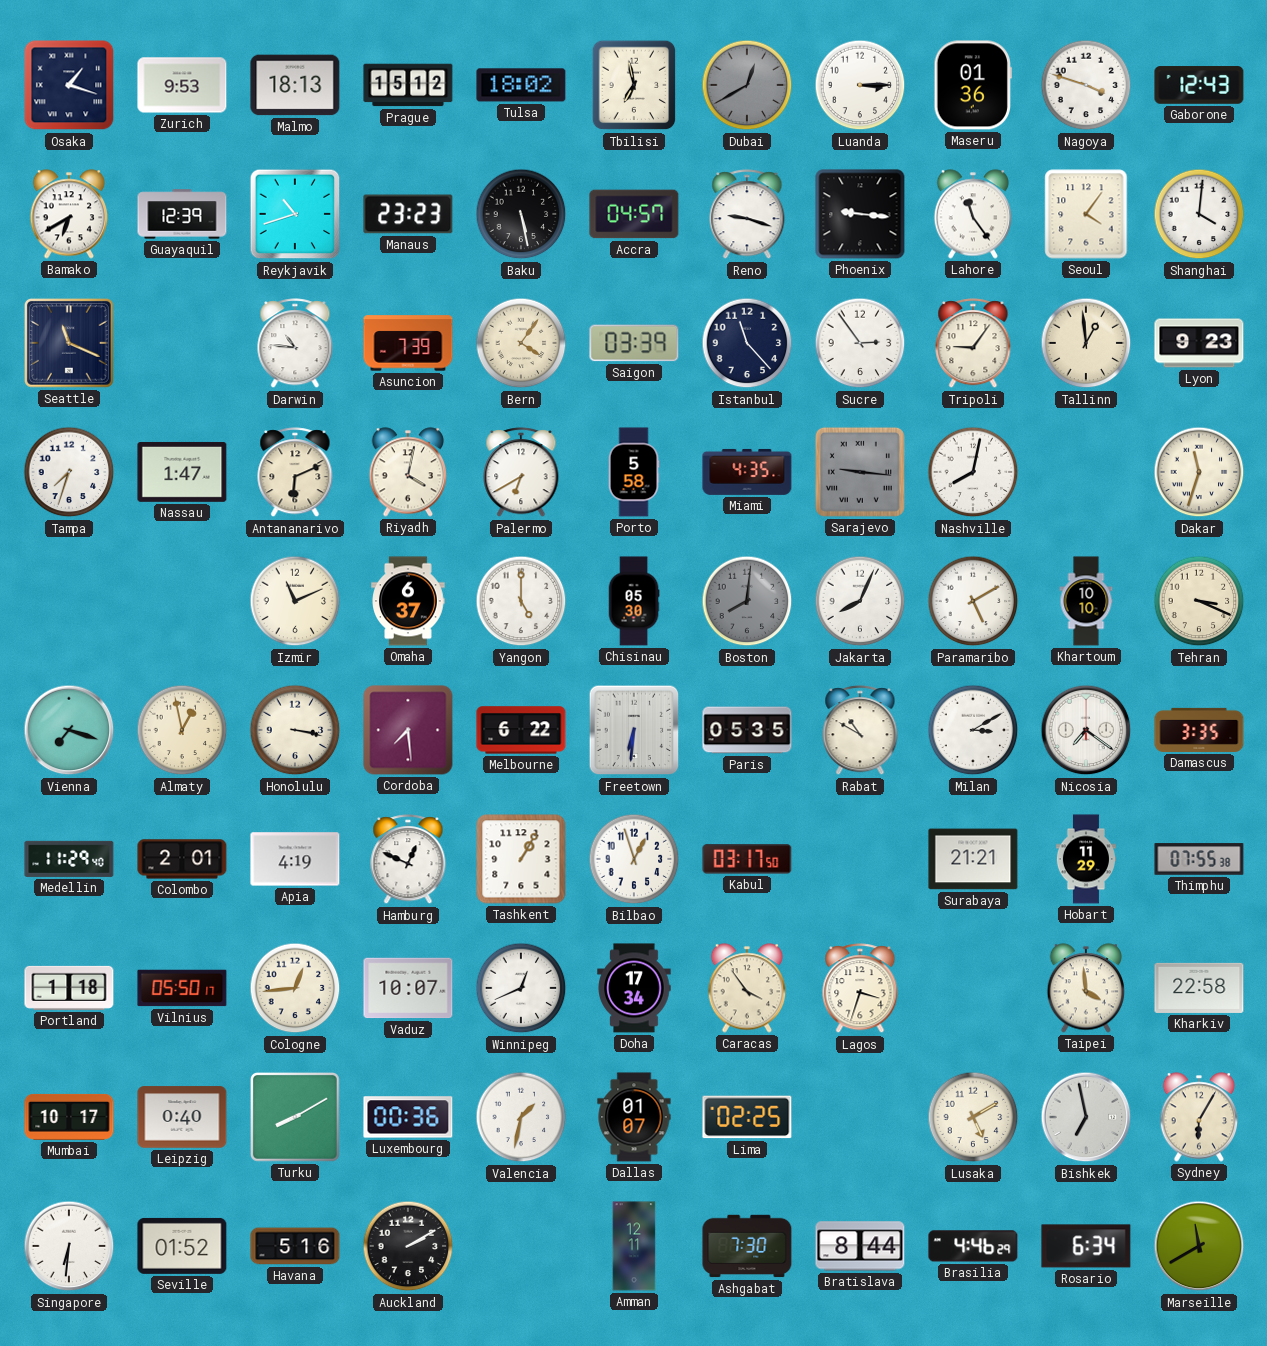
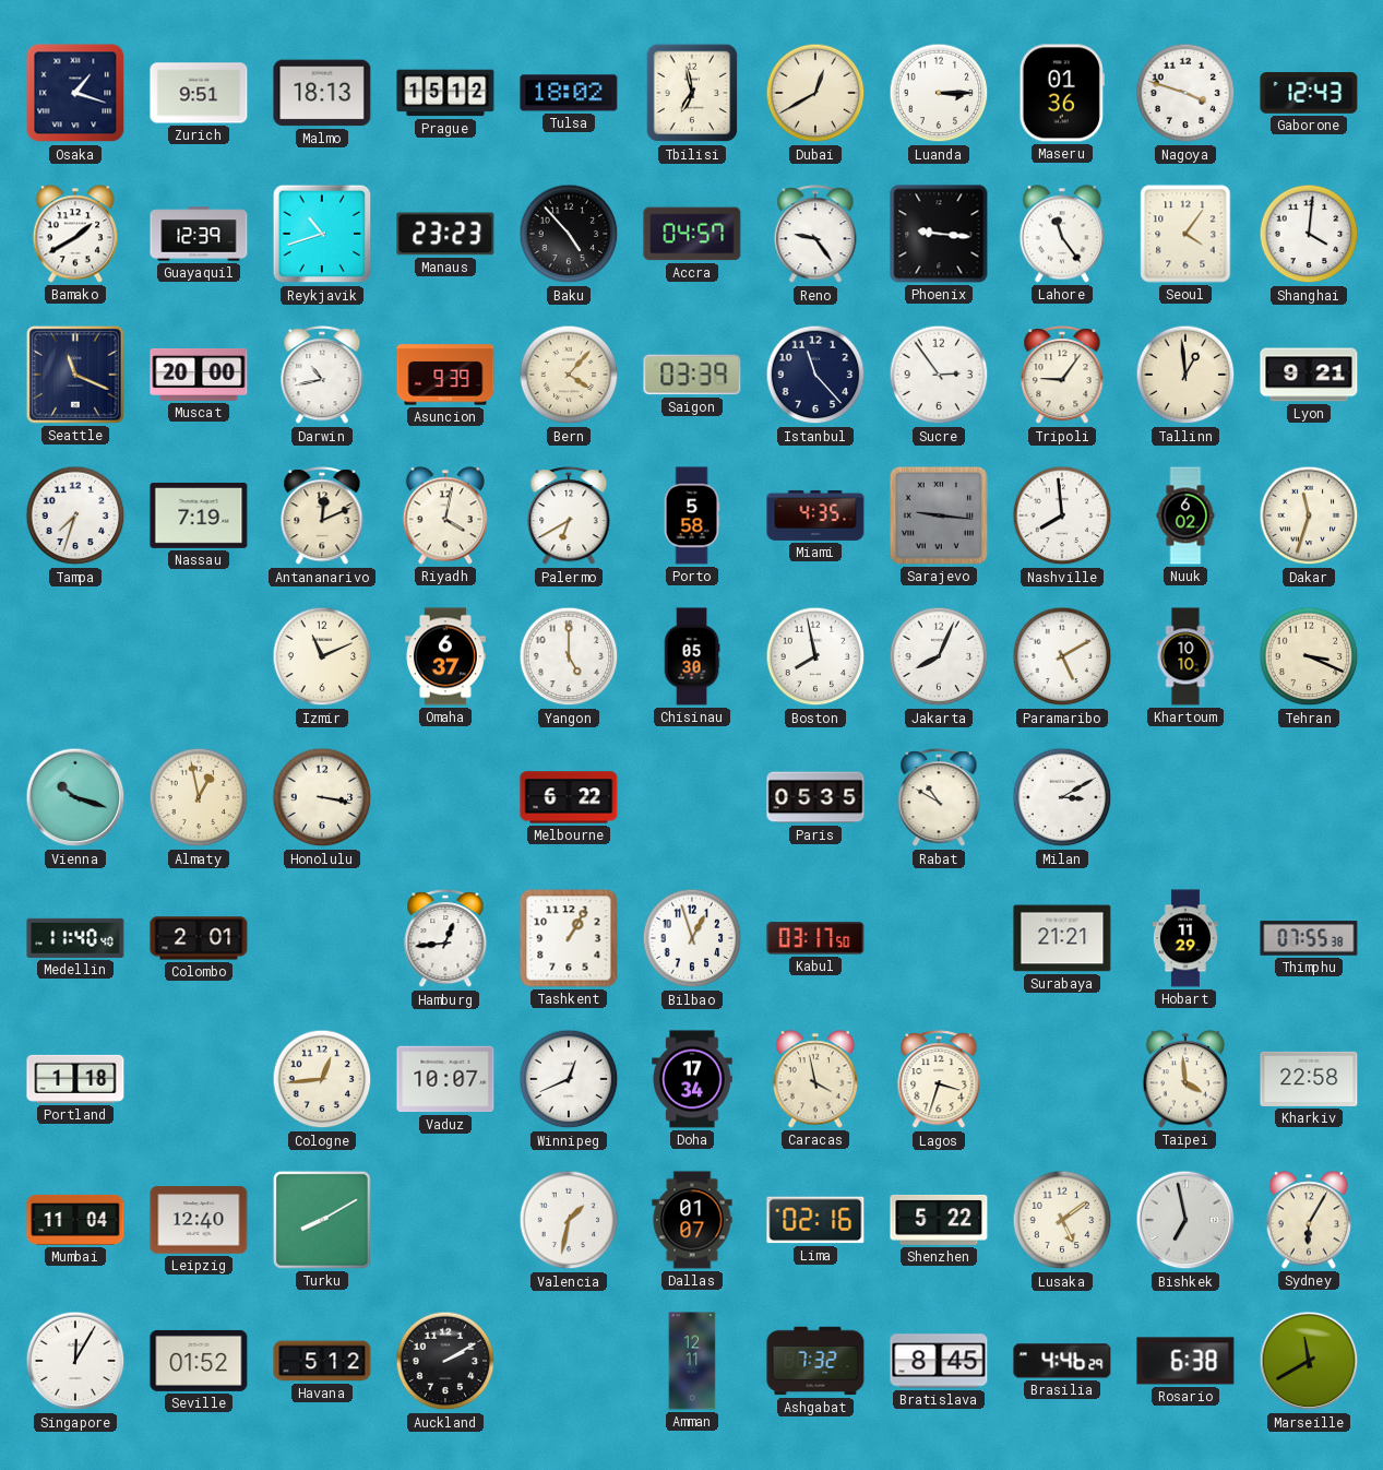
Zurich: 9:53 -> 9:51
Dubai dial: grey -> cream
Bamako: 6:40 -> 1:40
Baku: 5:28 -> 4:53
Reno: 9:18 -> 9:24
Muscat: none -> 20:00
Darwin: 10:46 -> 10:43
Asuncion: 7:39 -> 9:39
Bern: 4:06 -> 4:07
Lyon: 9:23 -> 9:21
Nassau: 1:47 -> 7:19
Antananarivo: 6:11 -> 12:11
Nashville: 8:02 -> 7:59
Nuuk: none -> 6:02
Boston: 8:01 -> 7:58
Boston dial: grey -> white
Vienna: 7:18 -> 10:18
Cordoba: 7:29 -> none
Freetown: 6:31 -> none
Nicosia: 7:21 -> none
Damascus: 3:35 -> none
Medellin: 11:29 -> 11:40
Apia: 4:19 -> none
Hamburg: 12:49 -> 12:44
Vilnius: 05:50 -> none
Caracas: 3:54 -> 3:58
Mumbai: 10:17 -> 11:04
Leipzig: 0:40 -> 12:40
Luxembourg: 00:36 -> none
Lima: 02:25 -> 02:16
Shenzhen: none -> 5:22
Lusaka: 5:10 -> 5:09
Singapore: 6:31 -> 12:05
Havana: 5:16 -> 5:12
Ashgabat: 7:30 -> 7:32
Bratislava: 8:44 -> 8:45
Rosario: 6:34 -> 6:38
